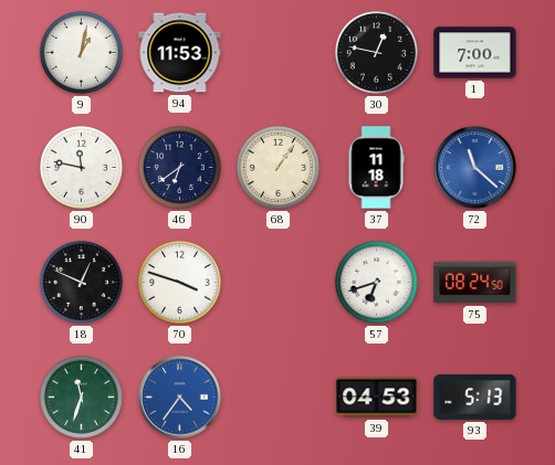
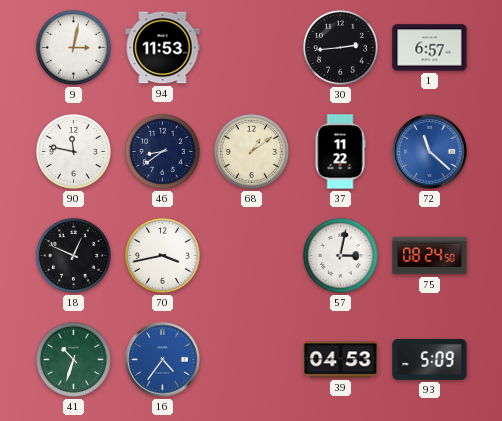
9: 1:02 -> 3:02
30: 12:47 -> 2:44
1: 7:00 -> 6:57
46: 6:39 -> 8:39
68: 1:06 -> 1:09
37: 11:18 -> 11:22
70: 3:48 -> 3:43
57: 6:42 -> 3:02
41: 11:33 -> 10:33
93: 5:13 -> 5:09
